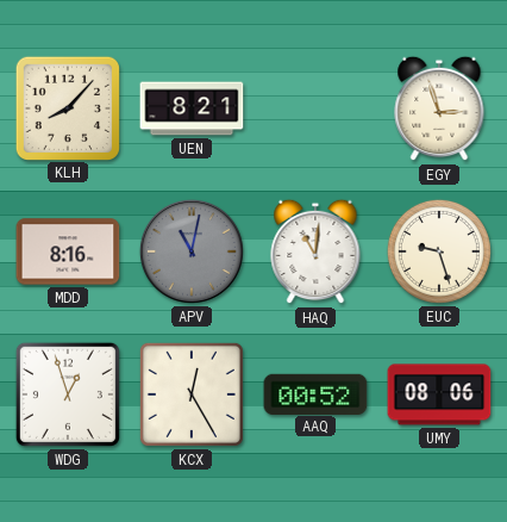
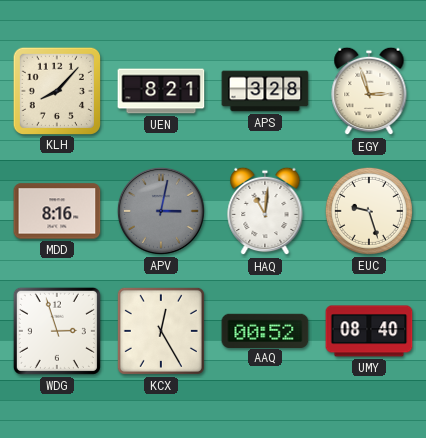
APS: none -> 3:28
APV: 11:02 -> 3:02
WDG: 12:57 -> 2:57
UMY: 08:06 -> 08:40
